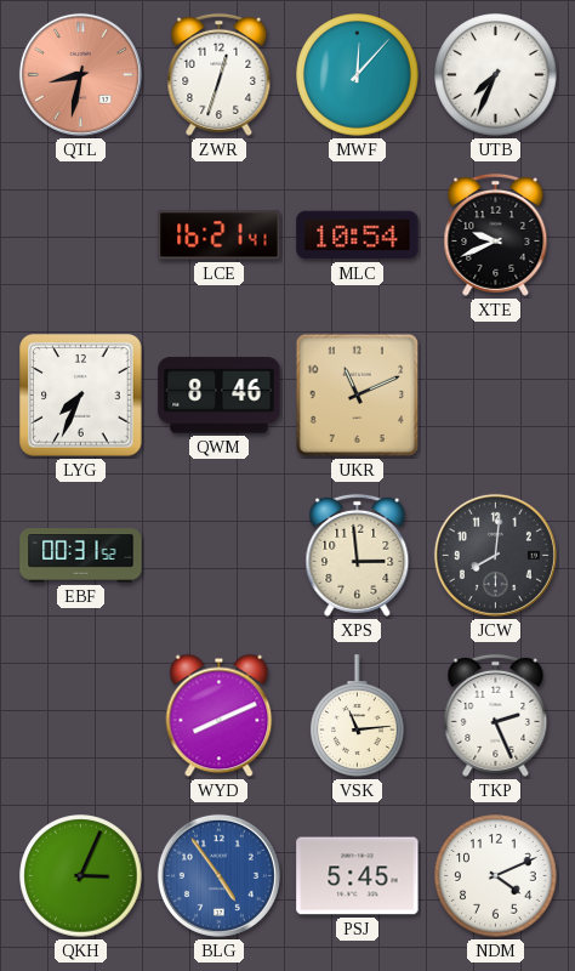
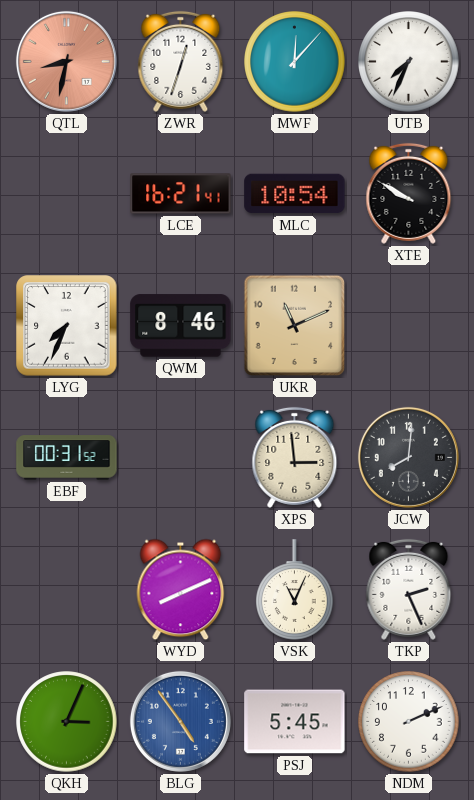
XTE: 9:41 -> 9:50
VSK: 11:14 -> 11:04
NDM: 4:11 -> 2:11
